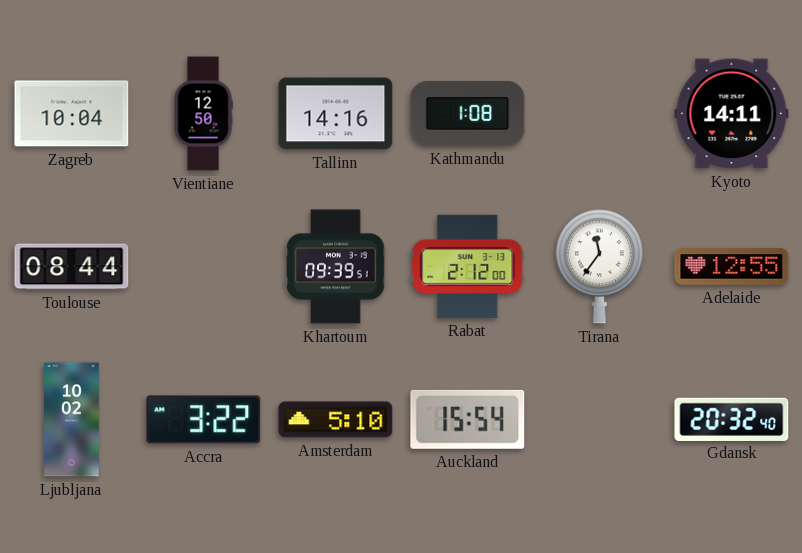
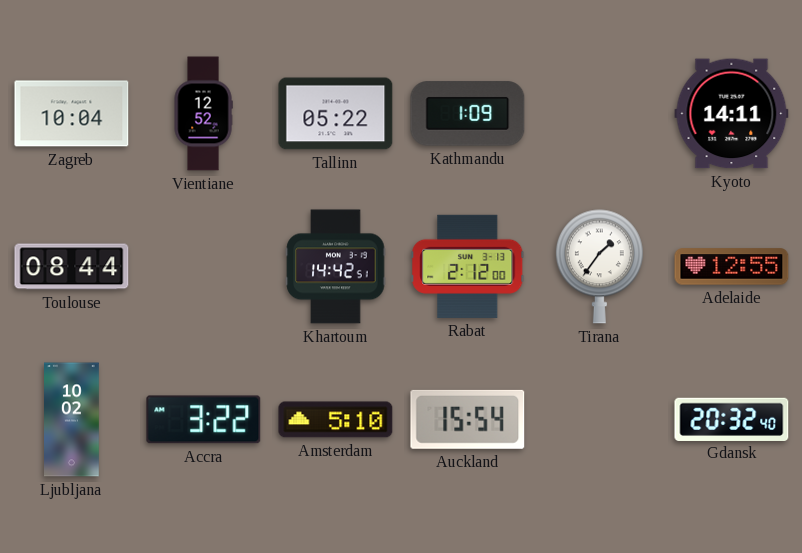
Vientiane: 12:50 -> 12:52
Tallinn: 14:16 -> 05:22
Kathmandu: 1:08 -> 1:09
Khartoum: 09:39 -> 14:42
Tirana: 11:36 -> 1:36
